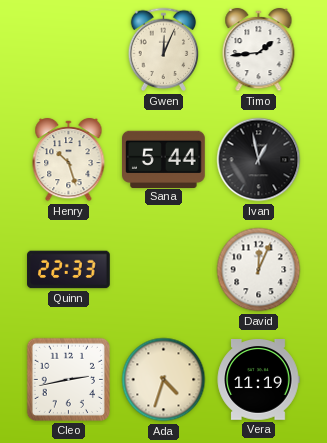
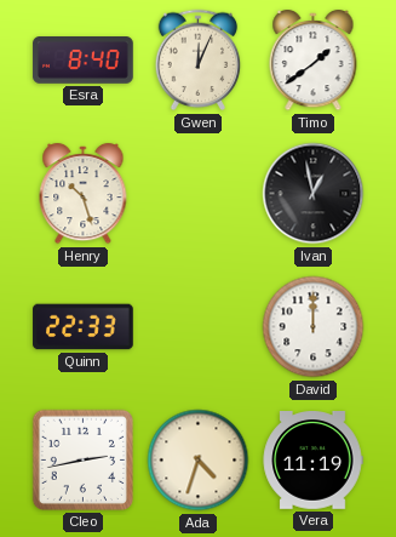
Esra: none -> 8:40
Timo: 1:44 -> 1:39
Sana: 5:44 -> none
David: 12:04 -> 12:00
